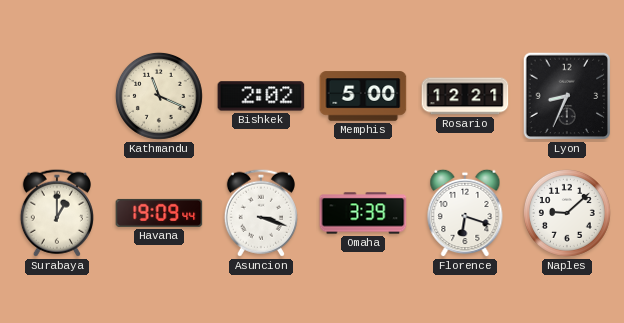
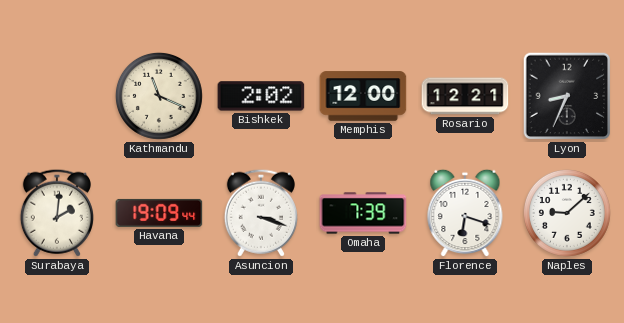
Memphis: 5:00 -> 12:00
Surabaya: 1:00 -> 2:01
Omaha: 3:39 -> 7:39
